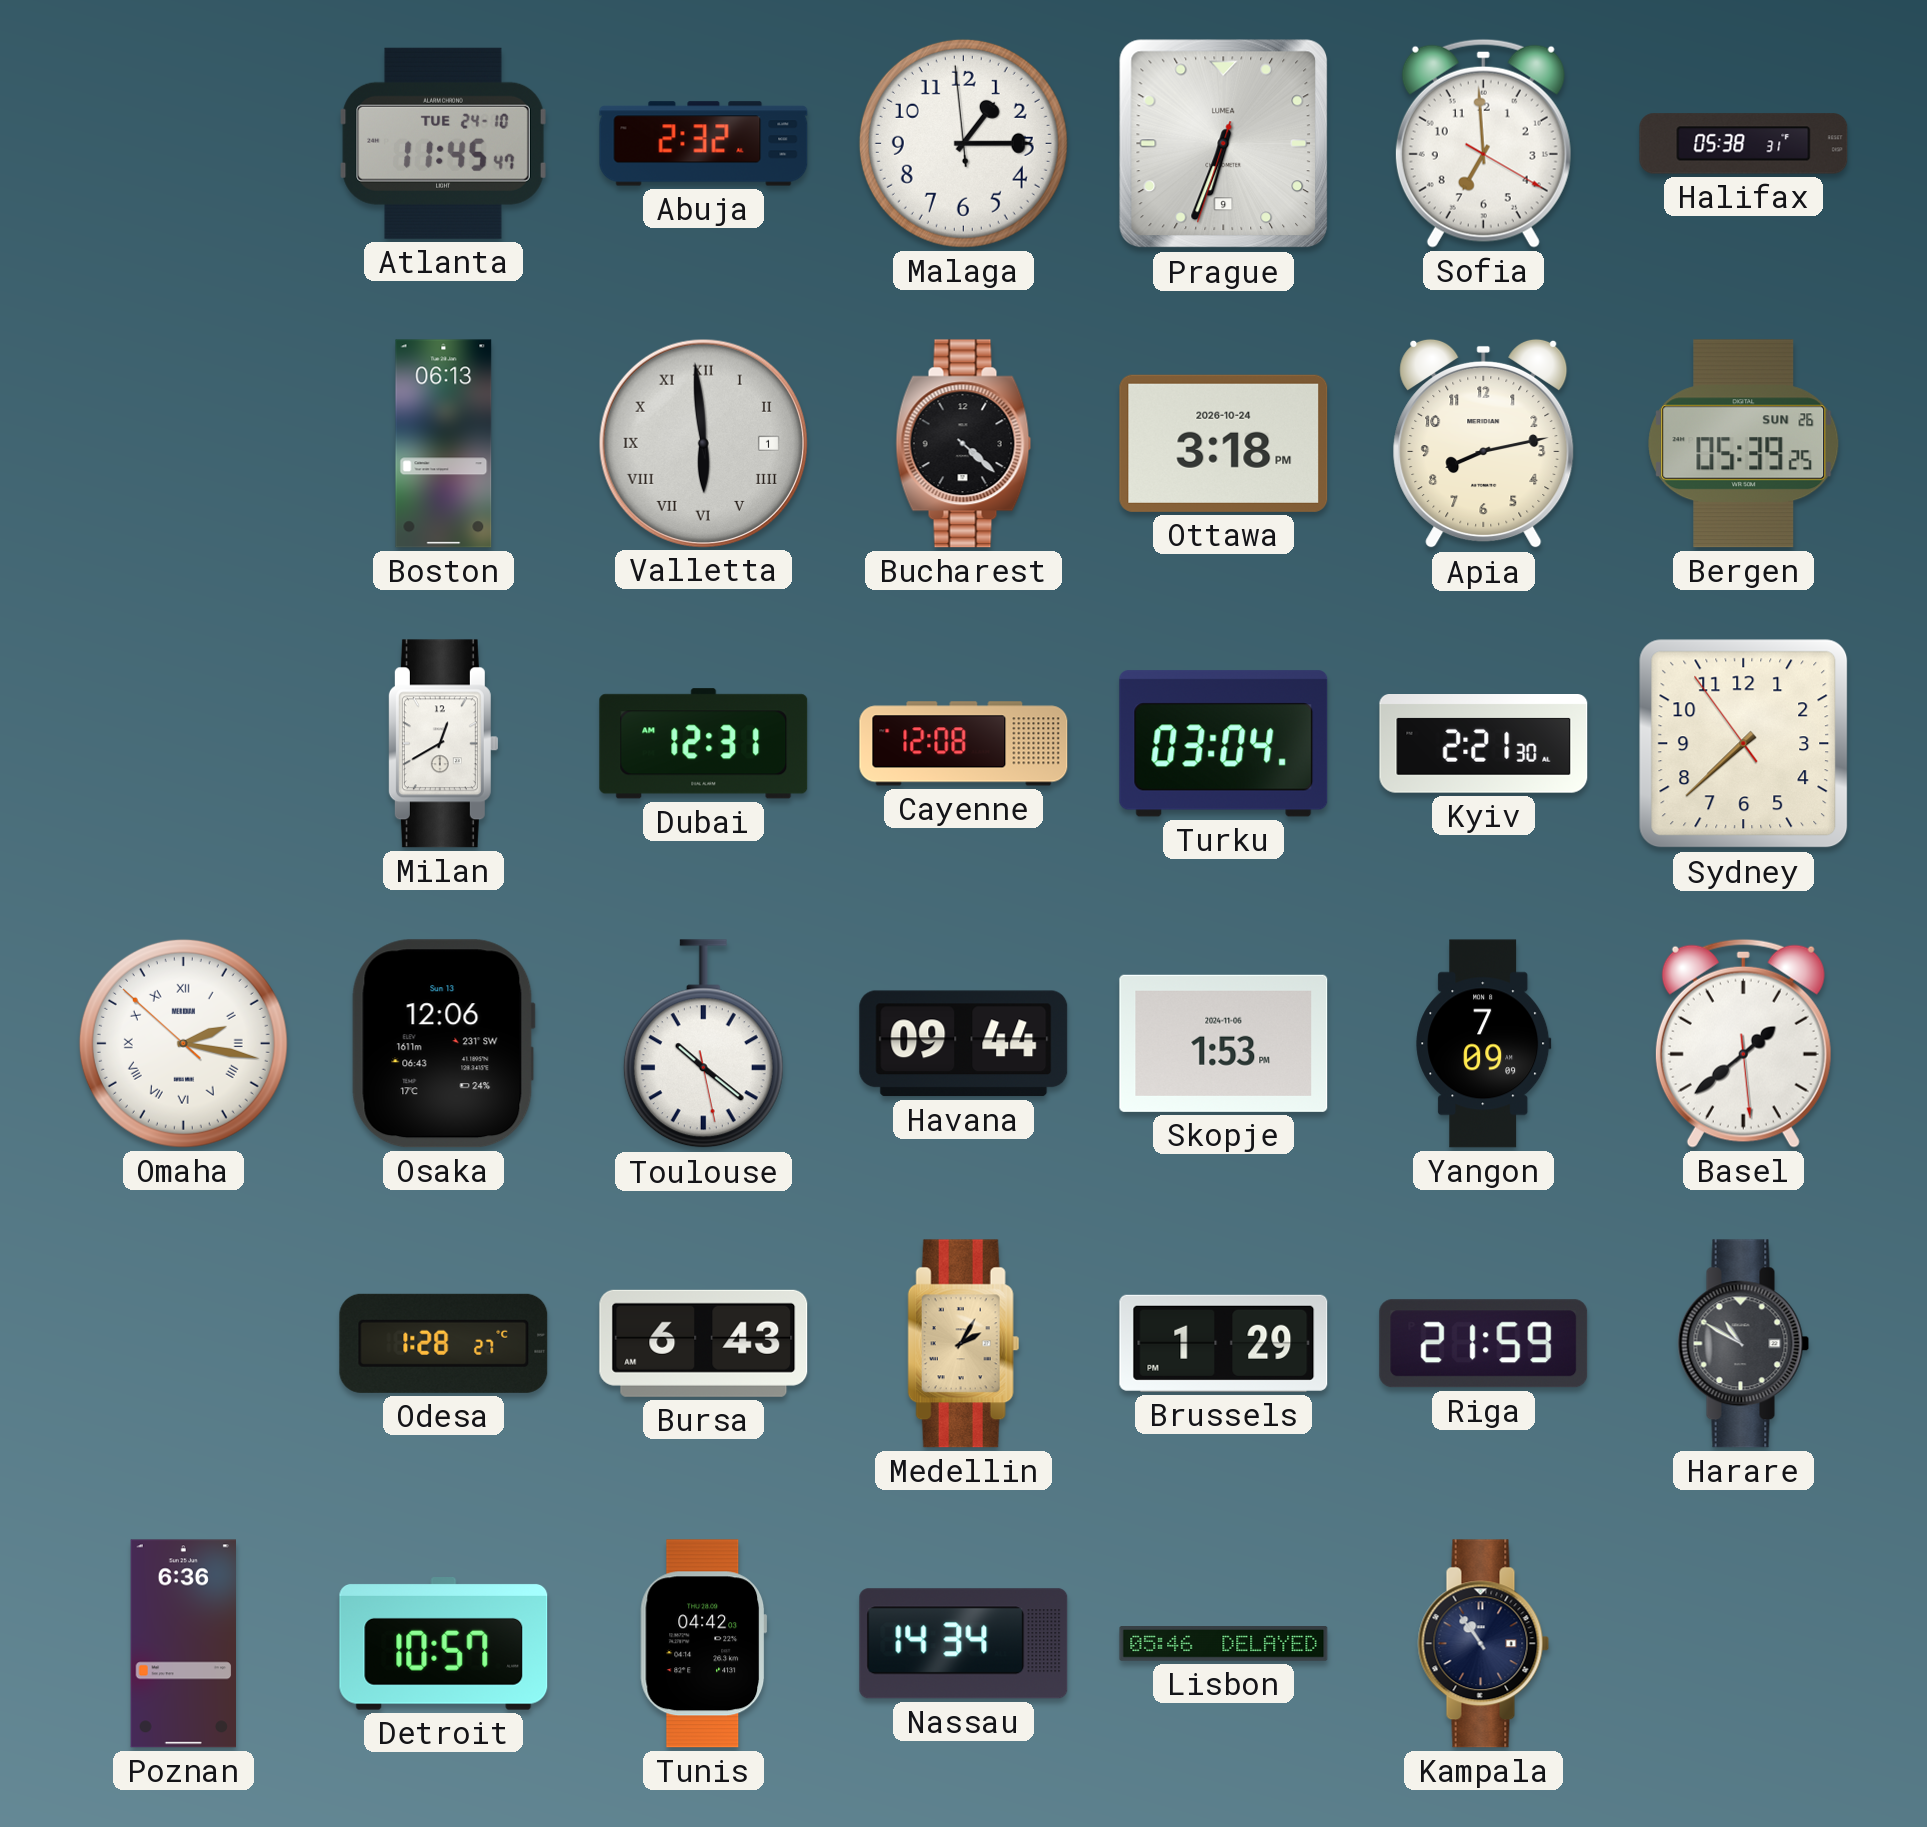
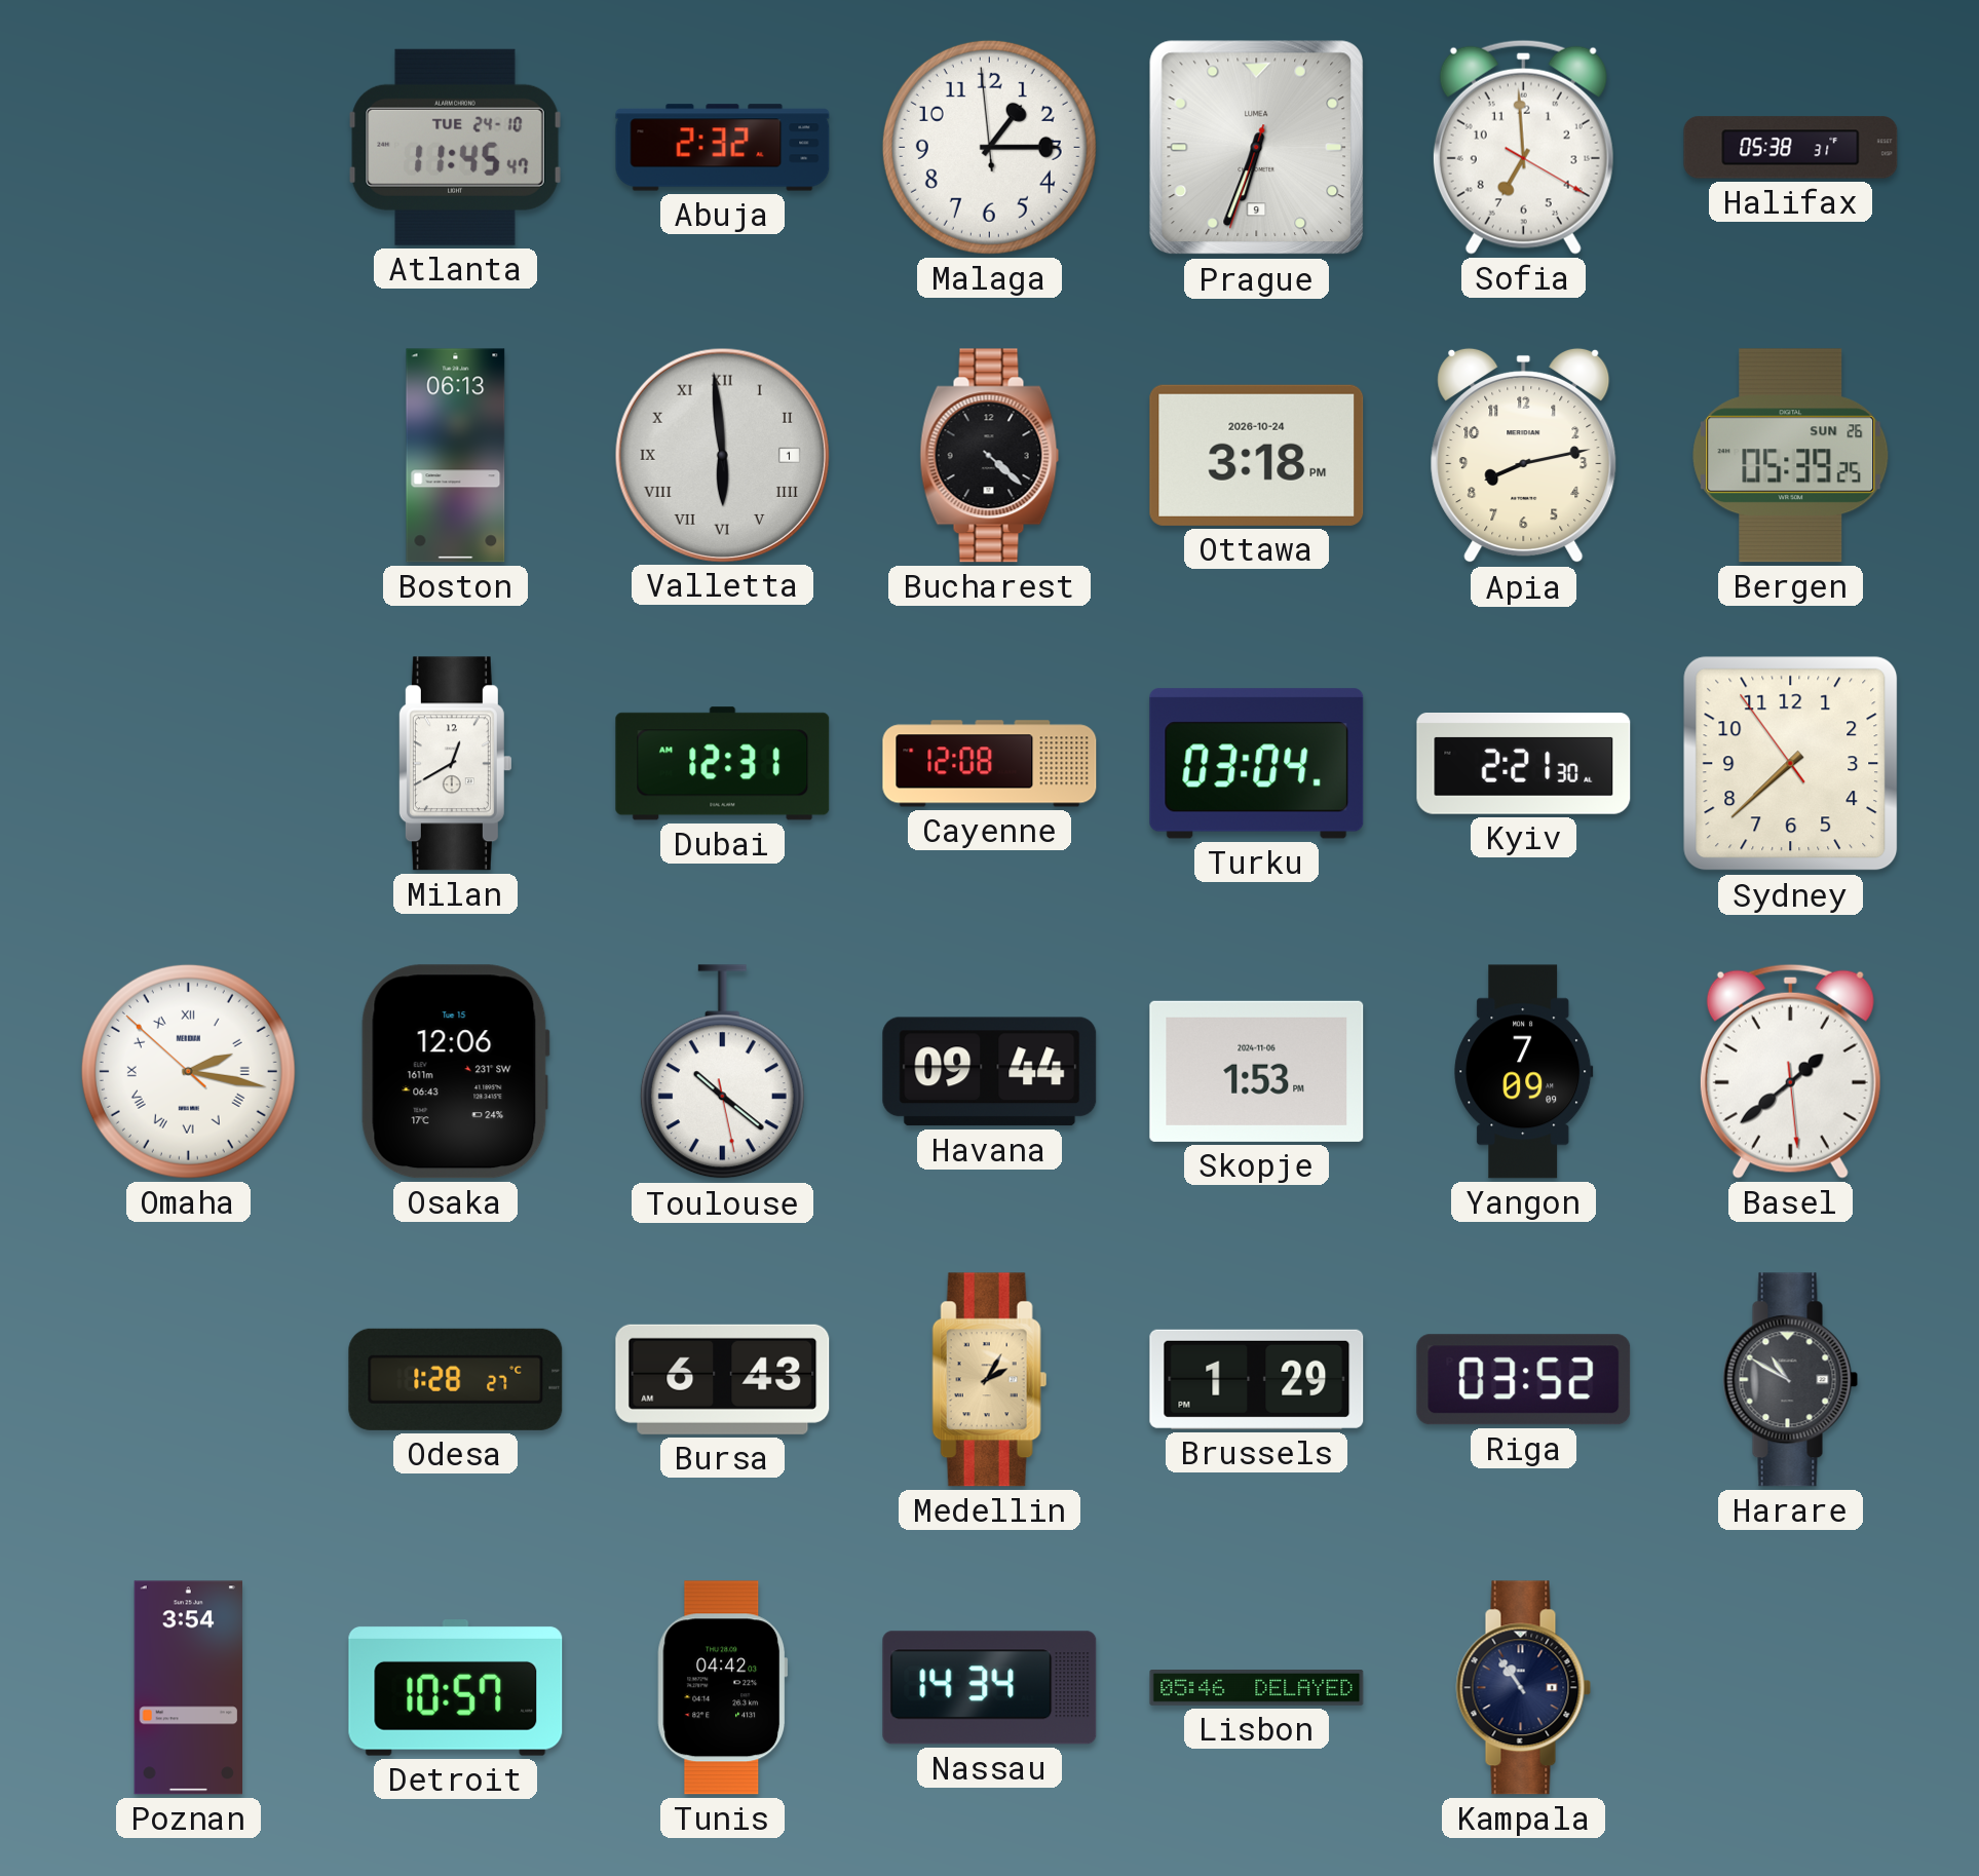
Osaka date: Sun 13 -> Tue 15
Riga: 21:59 -> 03:52
Poznan: 6:36 -> 3:54
